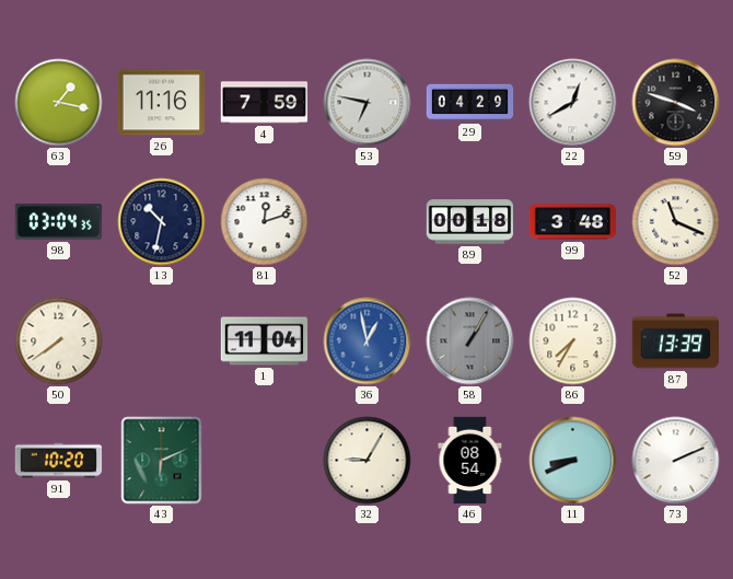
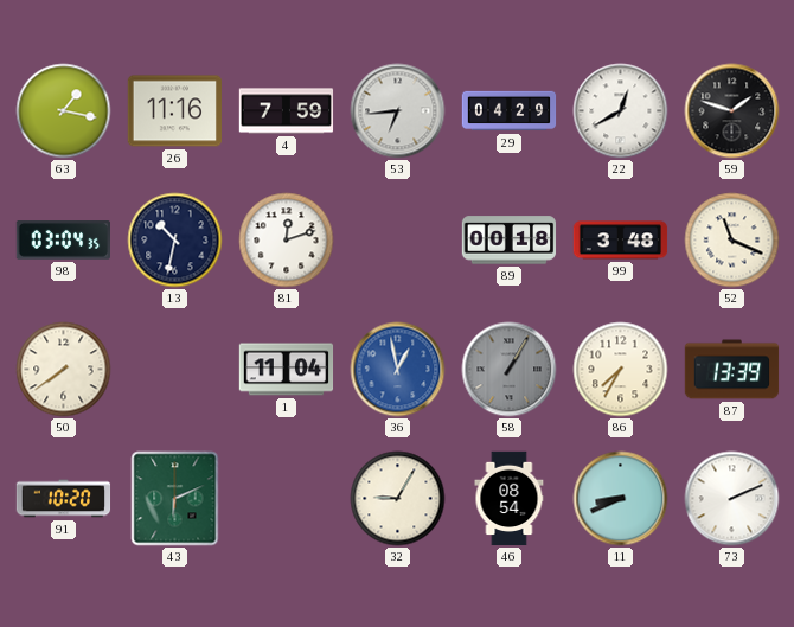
53: 6:47 -> 6:44
59: 3:48 -> 1:48
